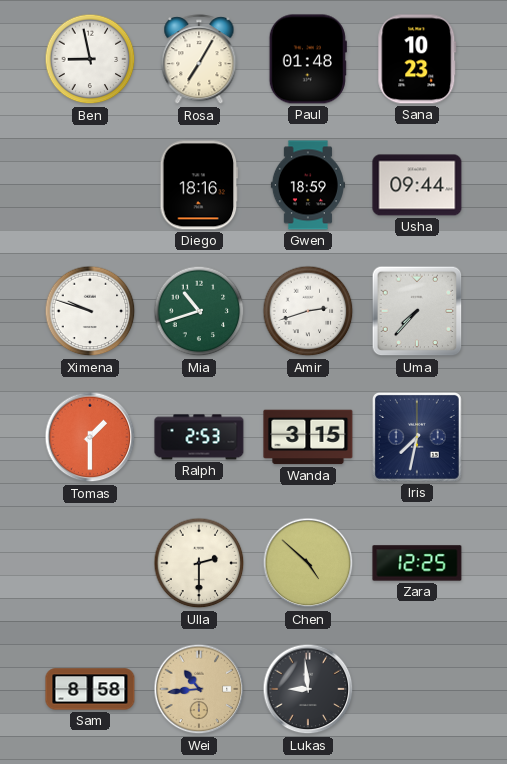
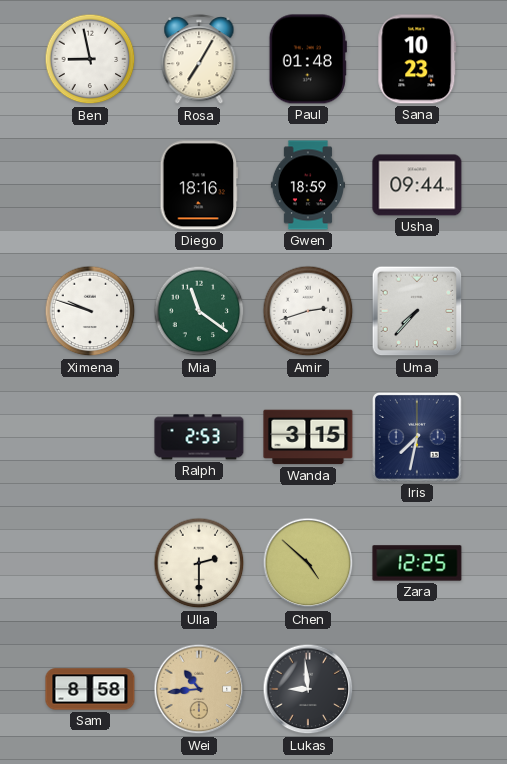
Mia: 10:42 -> 11:21
Tomas: 1:30 -> none
